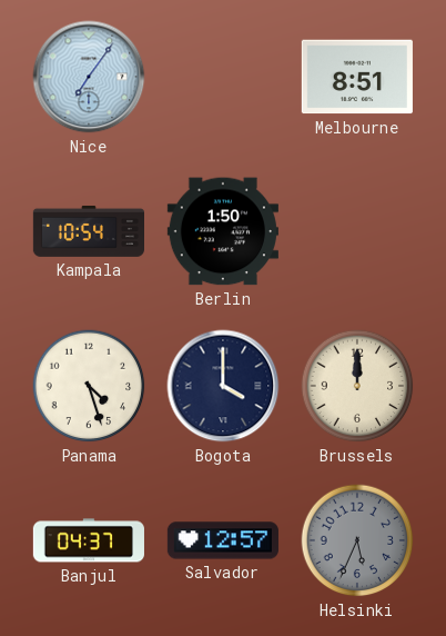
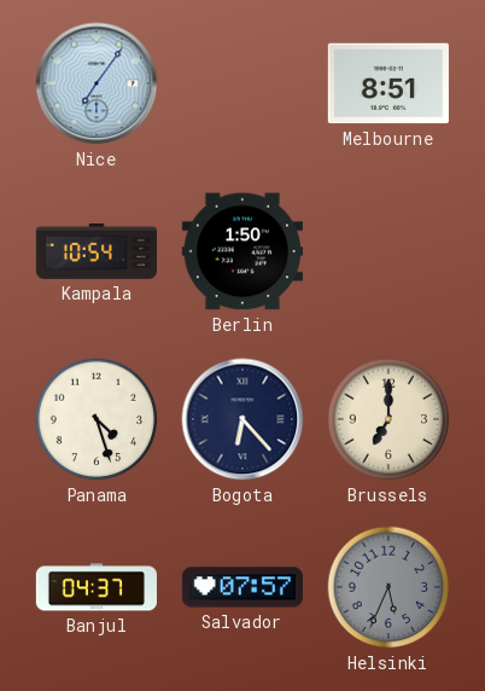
Bogota: 4:00 -> 6:23
Brussels: 12:00 -> 7:00
Salvador: 12:57 -> 07:57
